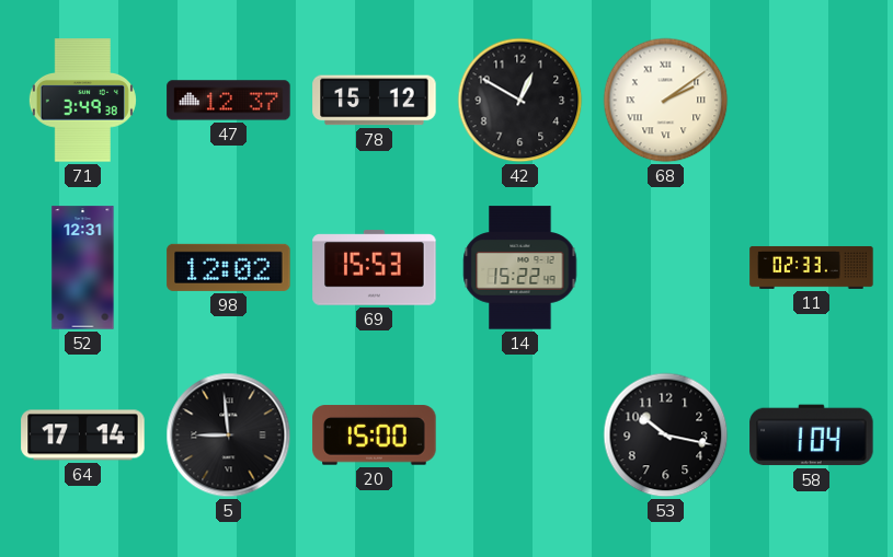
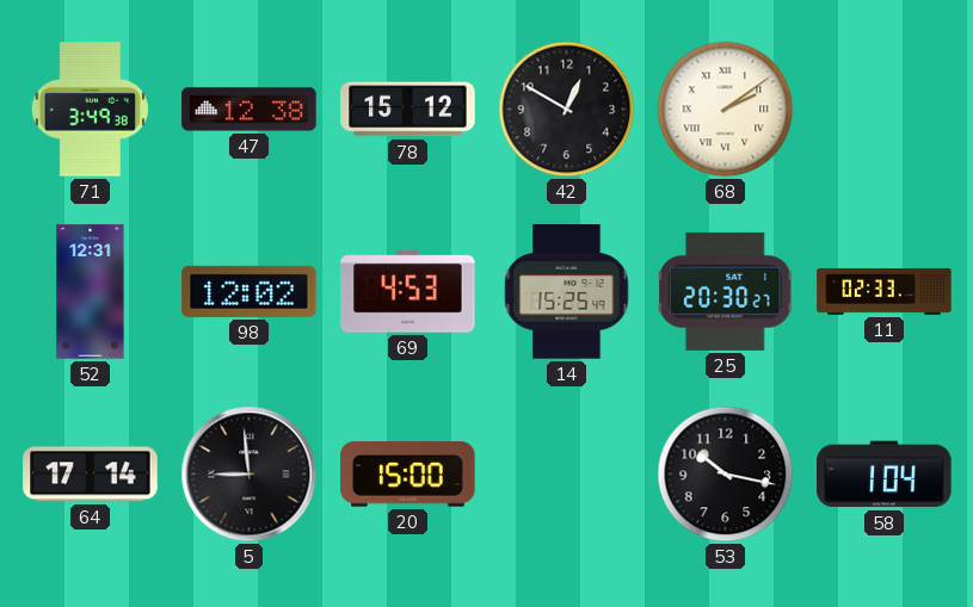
47: 12:37 -> 12:38
69: 15:53 -> 4:53
14: 15:22 -> 15:25
25: none -> 20:30
